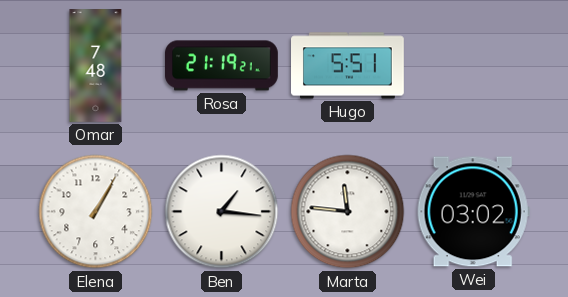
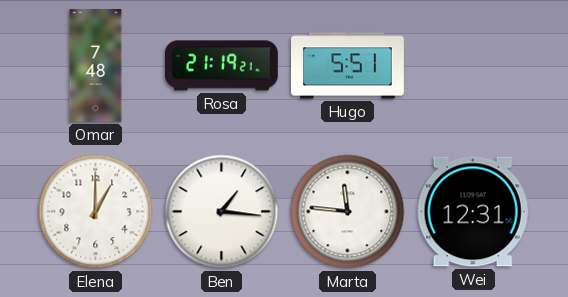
Elena: 1:05 -> 1:00
Wei: 03:02 -> 12:31
